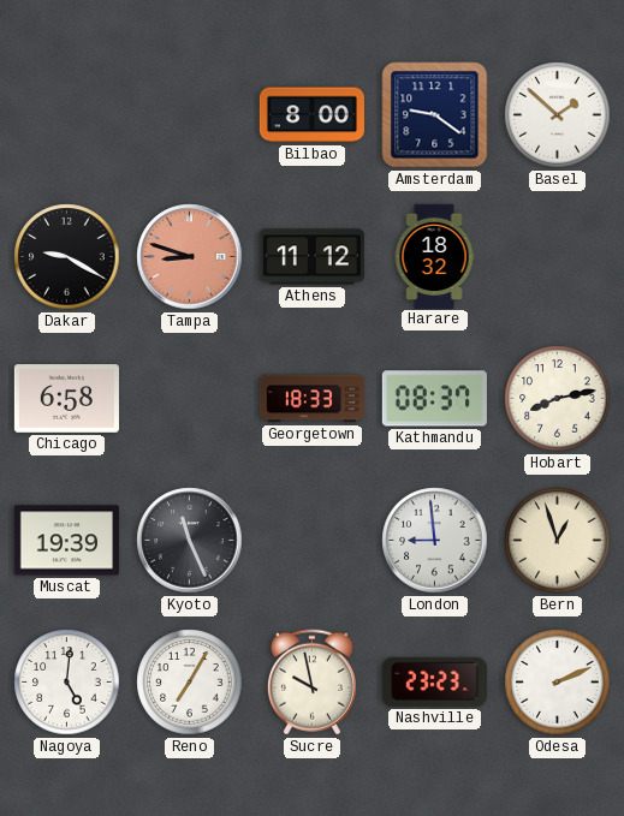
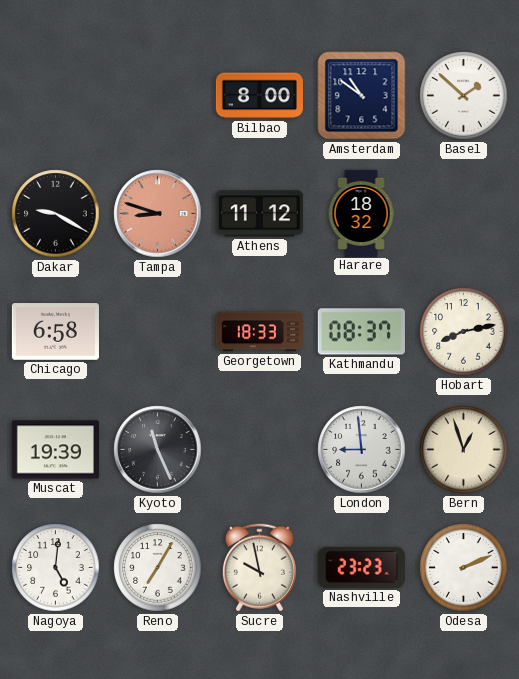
Amsterdam: 9:21 -> 10:51
